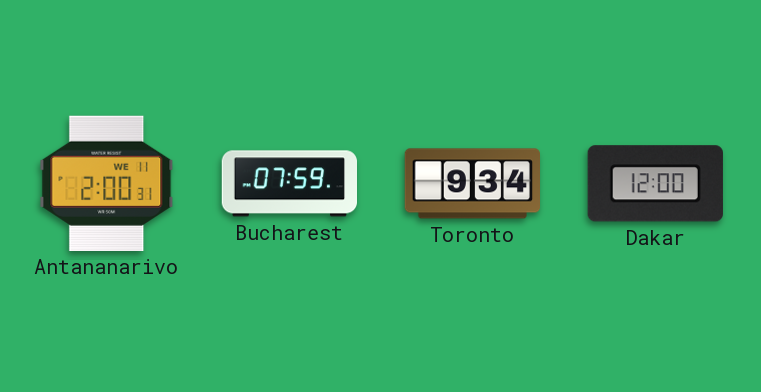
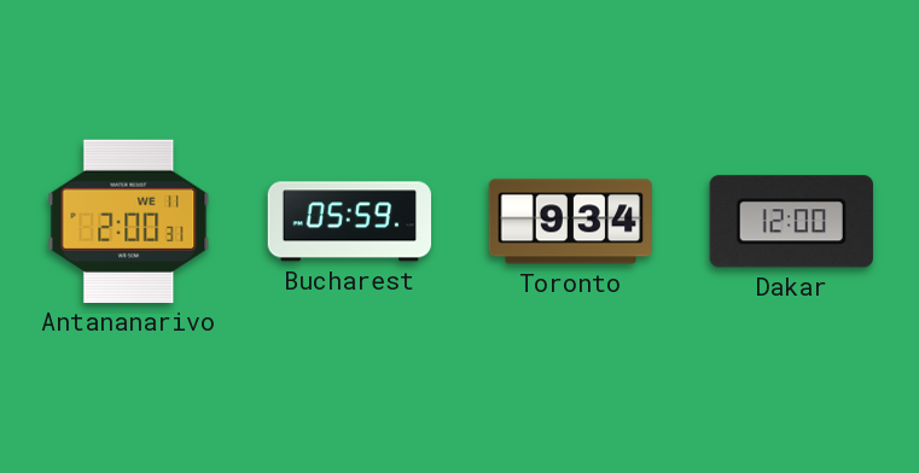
Bucharest: 07:59 -> 05:59
